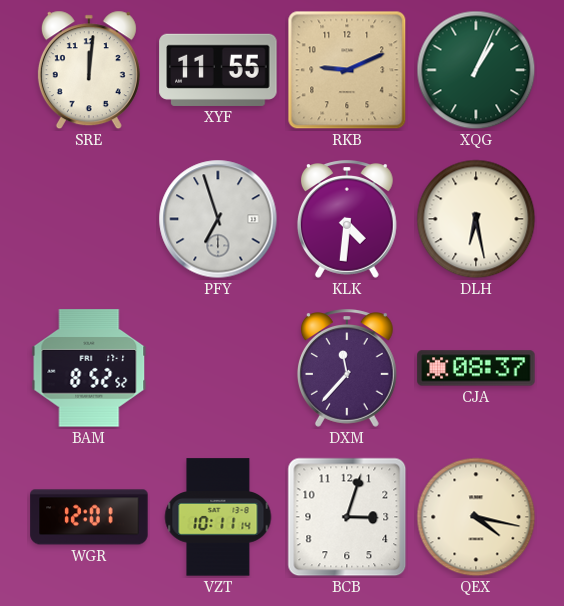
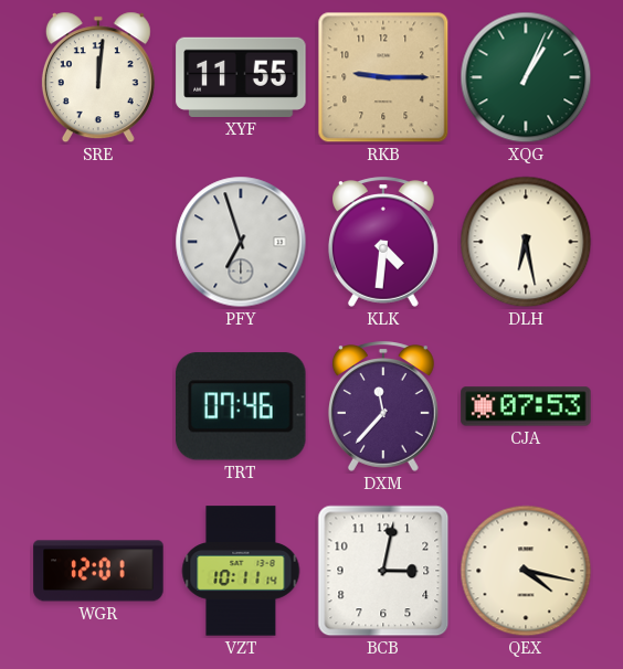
RKB: 9:11 -> 9:15
BAM: 8:52 -> none
TRT: none -> 07:46
CJA: 08:37 -> 07:53
BCB: 3:03 -> 3:02
